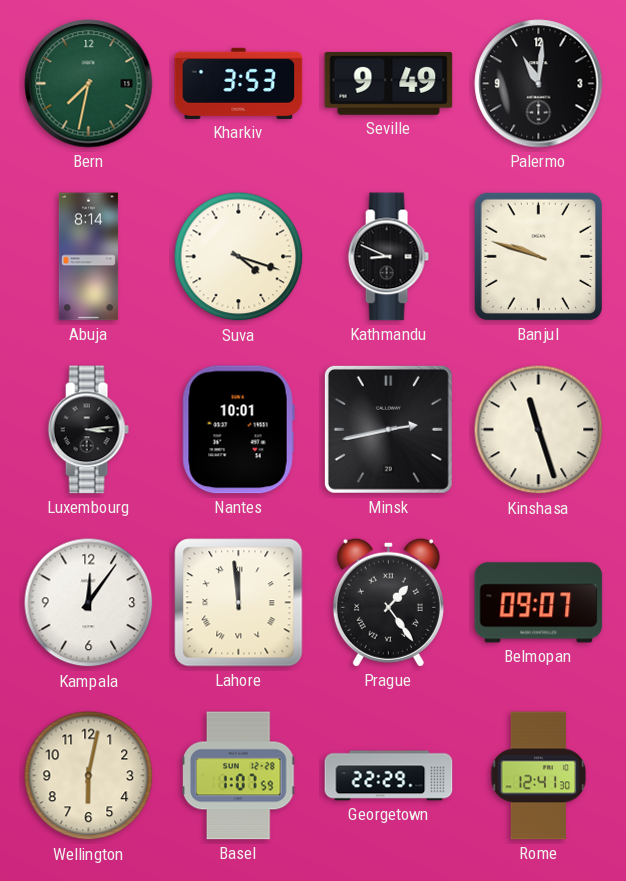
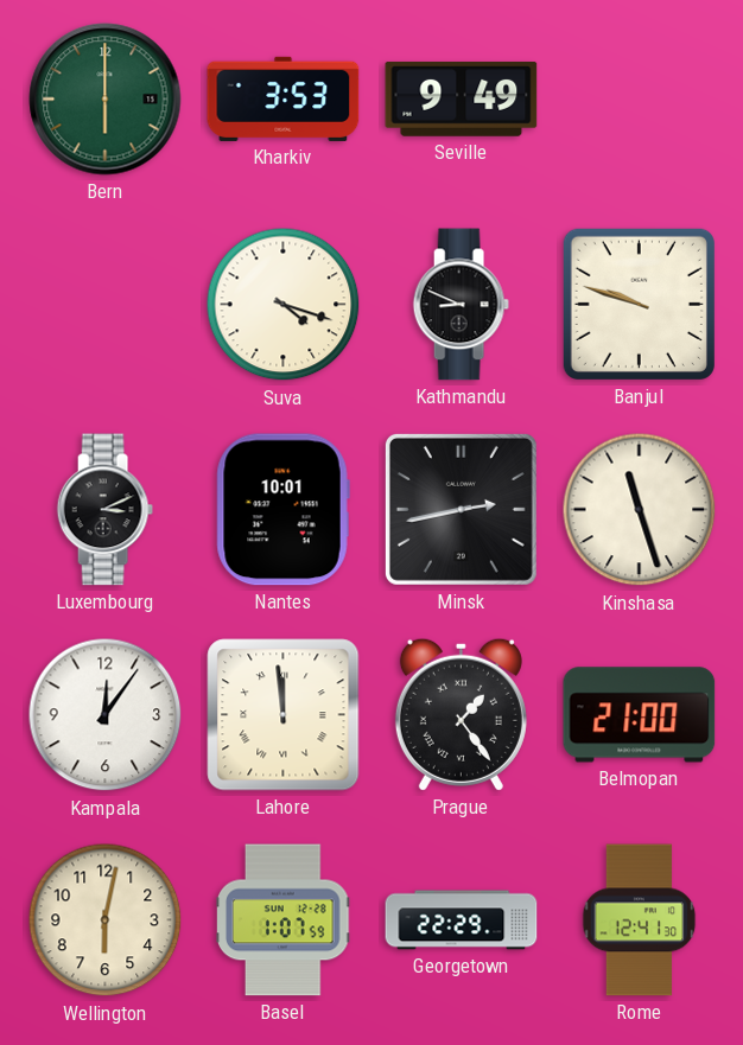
Bern: 7:32 -> 6:00
Palermo: 11:01 -> none
Abuja: 8:14 -> none
Luxembourg: 3:14 -> 3:11
Belmopan: 09:07 -> 21:00
